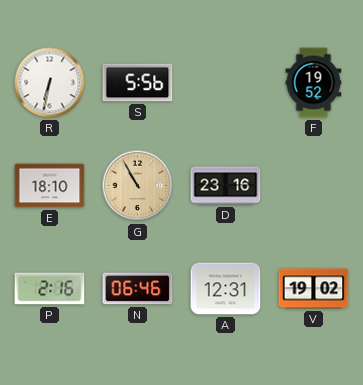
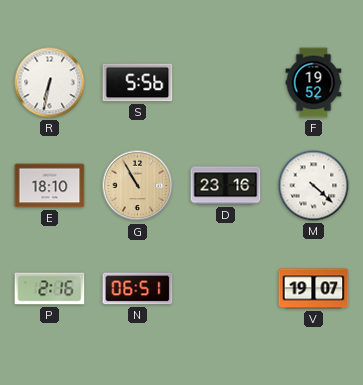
M: none -> 4:22
N: 06:46 -> 06:51
A: 12:31 -> none
V: 19:02 -> 19:07
